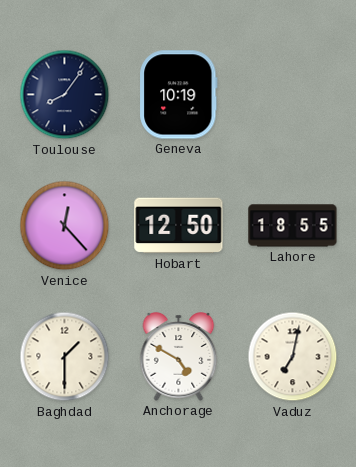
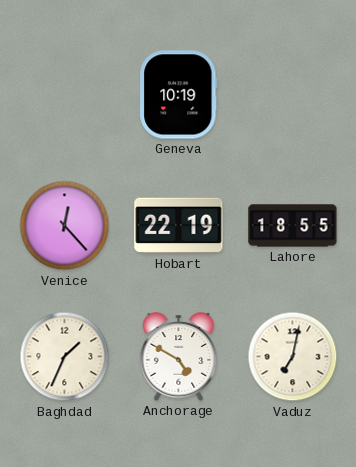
Toulouse: 8:06 -> none
Hobart: 12:50 -> 22:19
Baghdad: 1:30 -> 1:34
